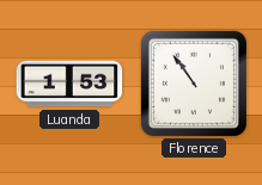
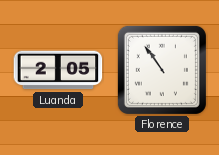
Luanda: 1:53 -> 2:05
